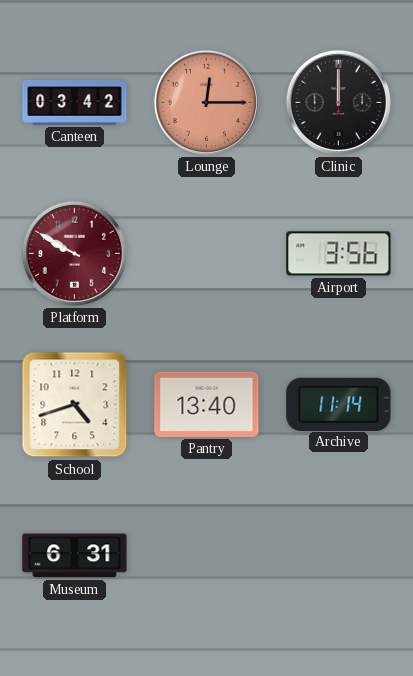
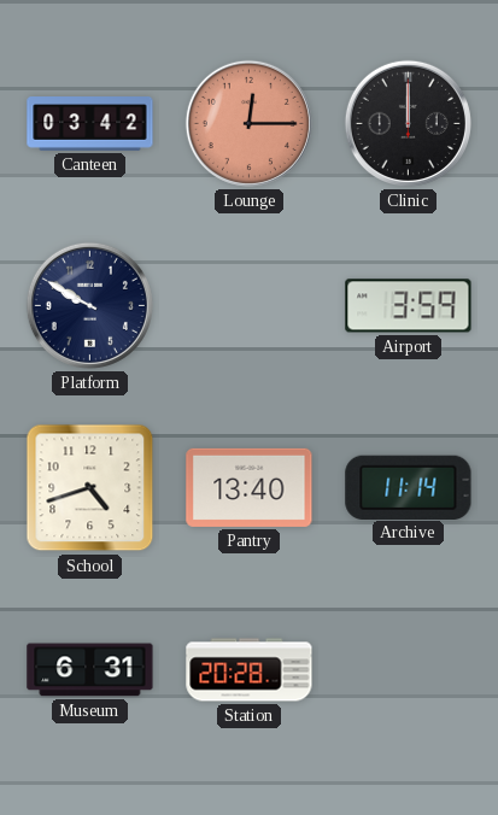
Platform dial: burgundy -> navy
Airport: 3:56 -> 3:59
Station: none -> 20:28
